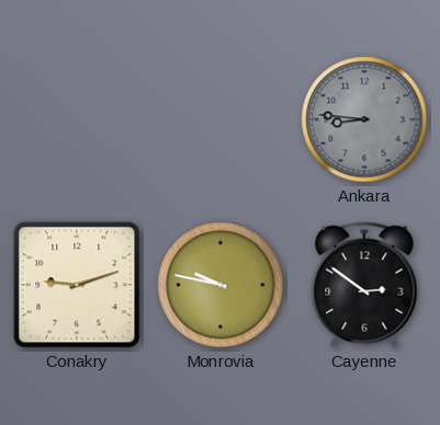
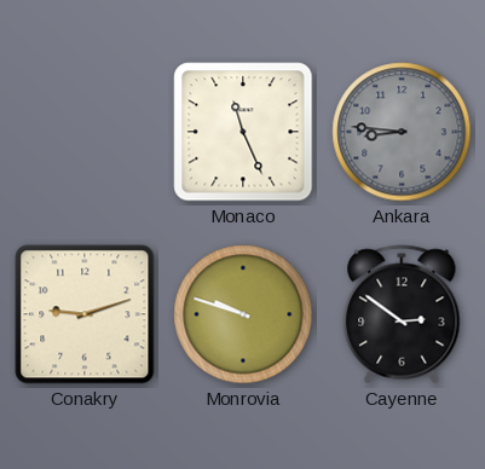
Monaco: none -> 11:26
Monrovia: 9:47 -> 9:48
